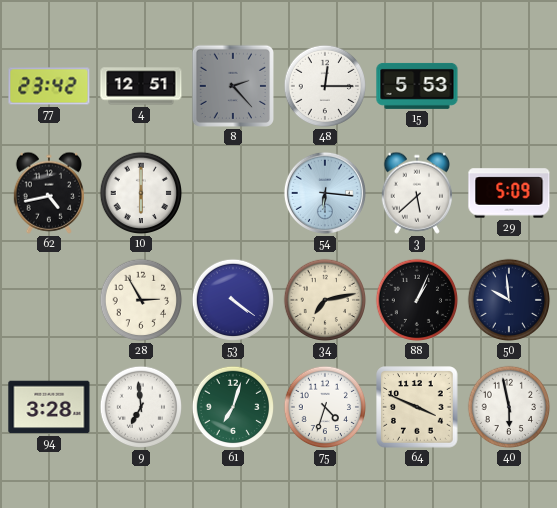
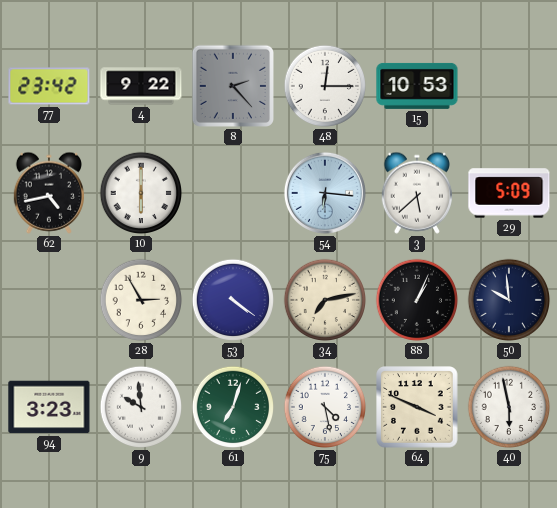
4: 12:51 -> 9:22
15: 5:53 -> 10:53
94: 3:28 -> 3:23
9: 6:59 -> 9:59
75: 4:33 -> 4:28
